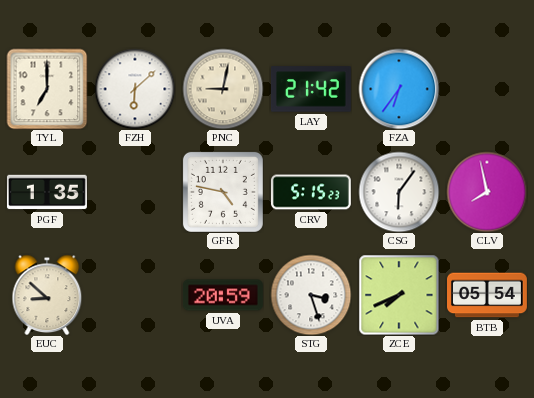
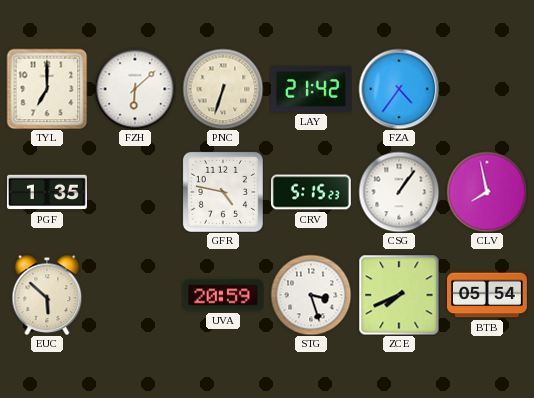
PNC: 9:02 -> 6:33
FZA: 6:36 -> 4:36
CSG: 6:06 -> 1:06
EUC: 8:52 -> 5:52
